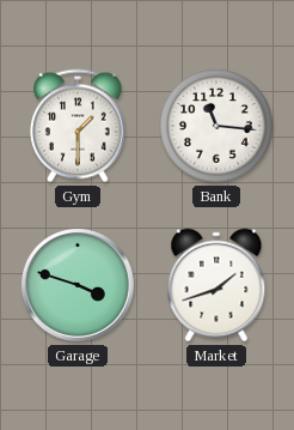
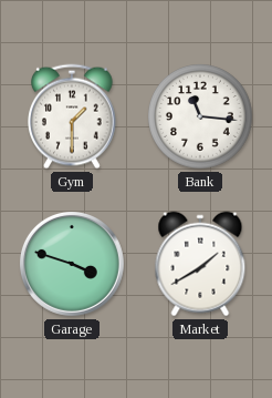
Market: 1:42 -> 1:40
